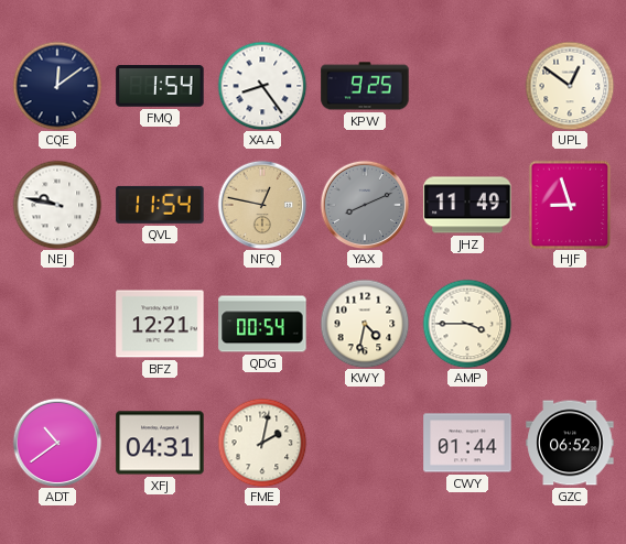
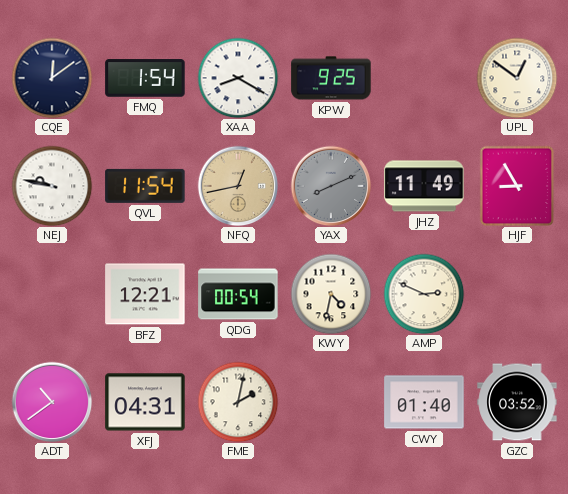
XAA: 8:24 -> 8:20
NFQ: 12:47 -> 12:43
HJF: 8:57 -> 8:55
AMP: 3:45 -> 2:49
CWY: 01:44 -> 01:40
GZC: 06:52 -> 03:52
